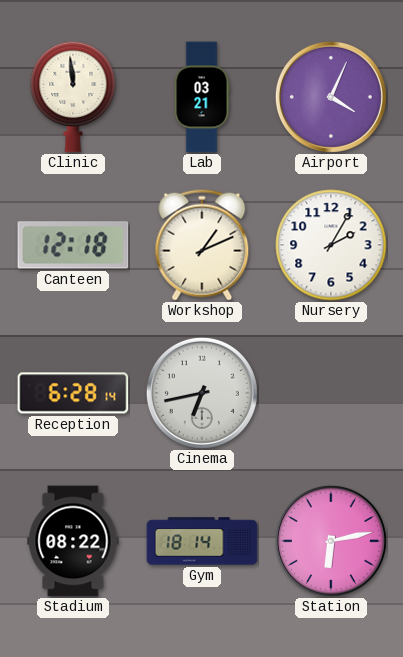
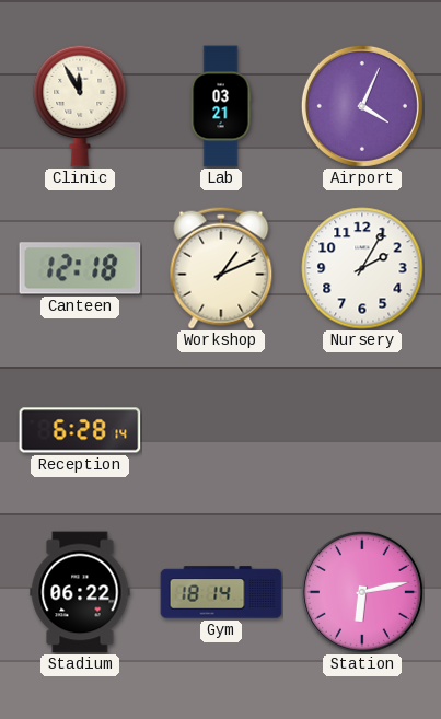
Clinic: 11:59 -> 11:55
Cinema: 6:43 -> none
Stadium: 08:22 -> 06:22
